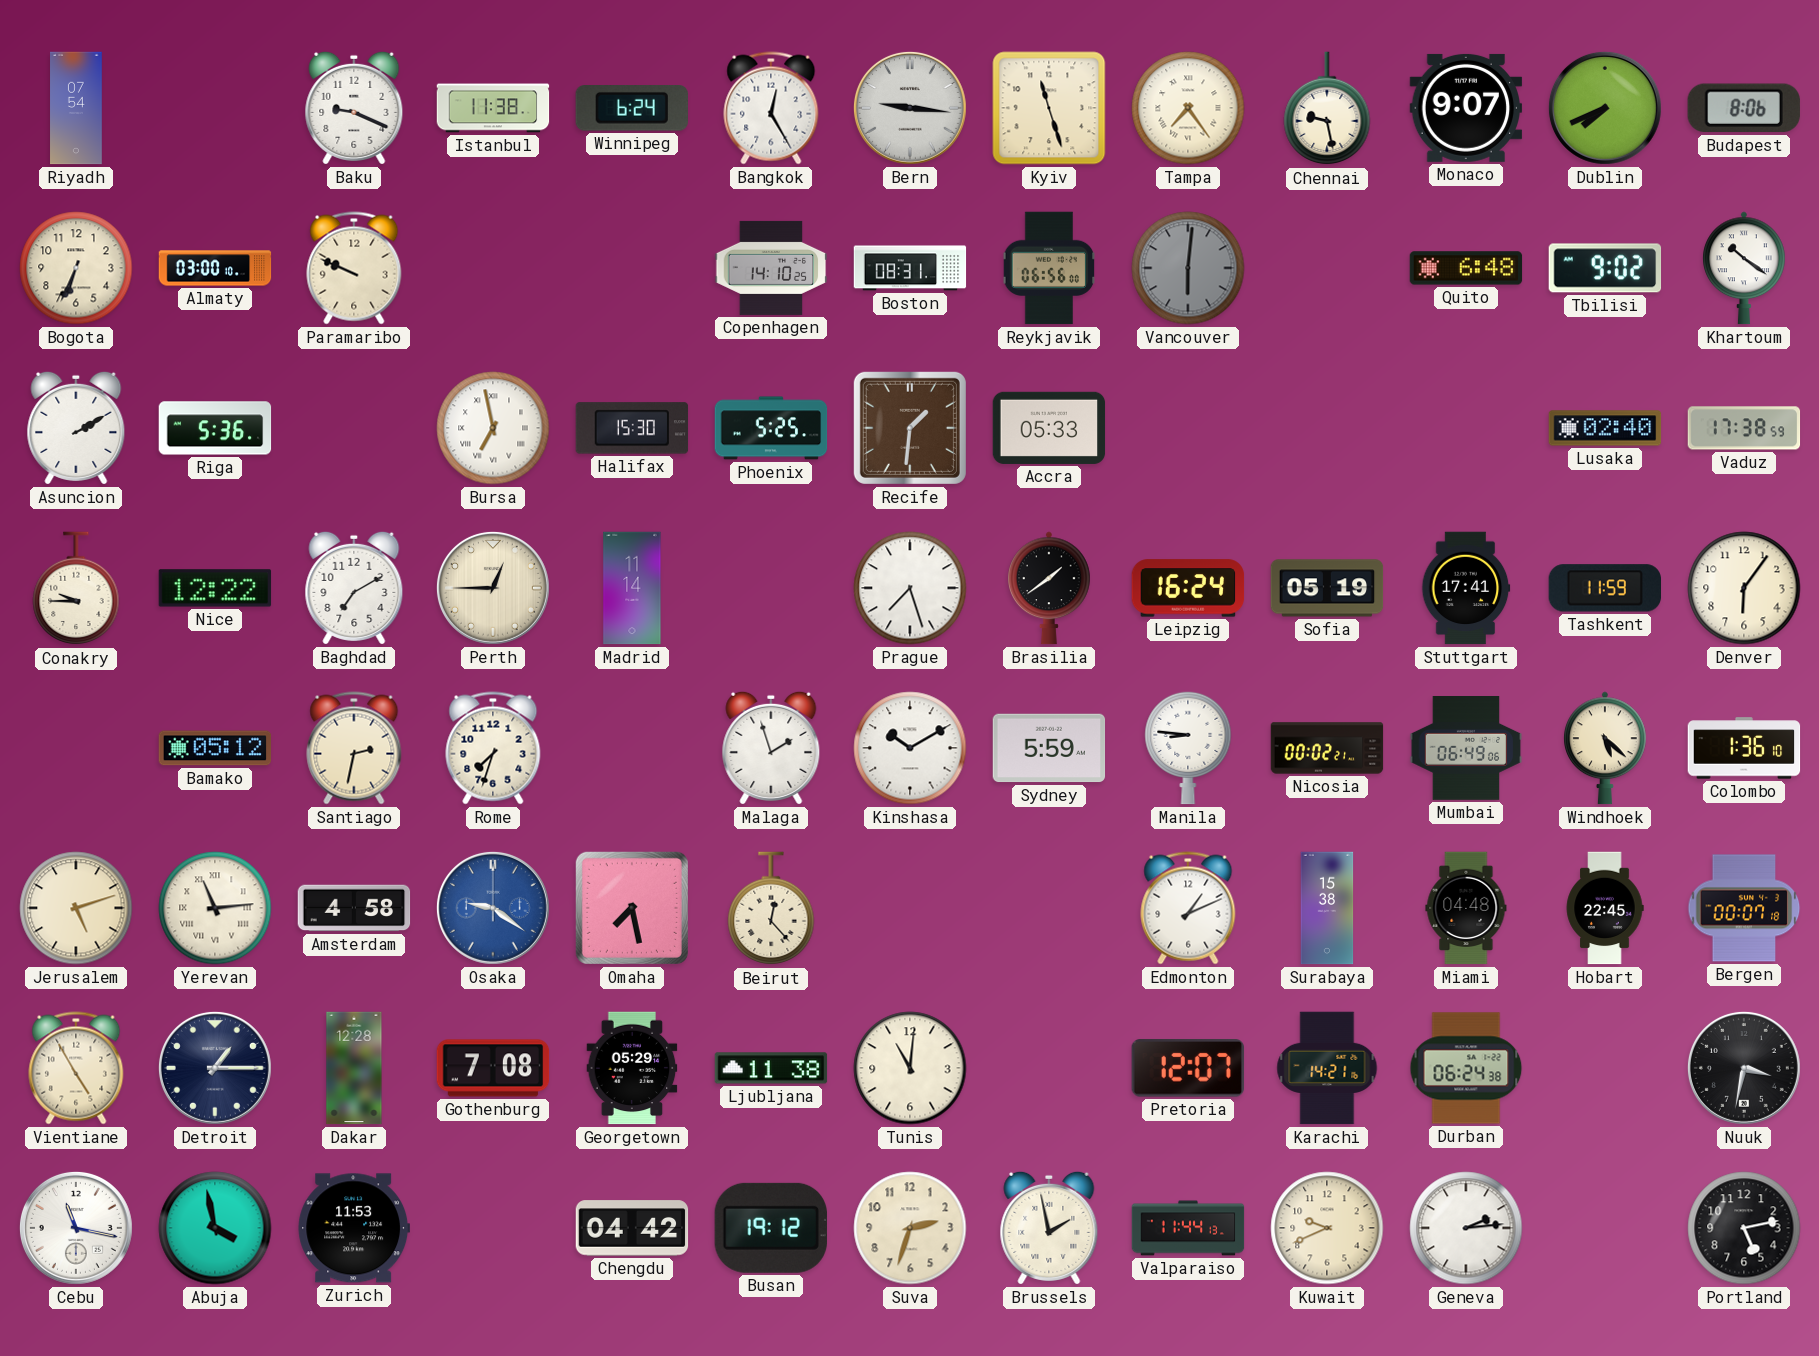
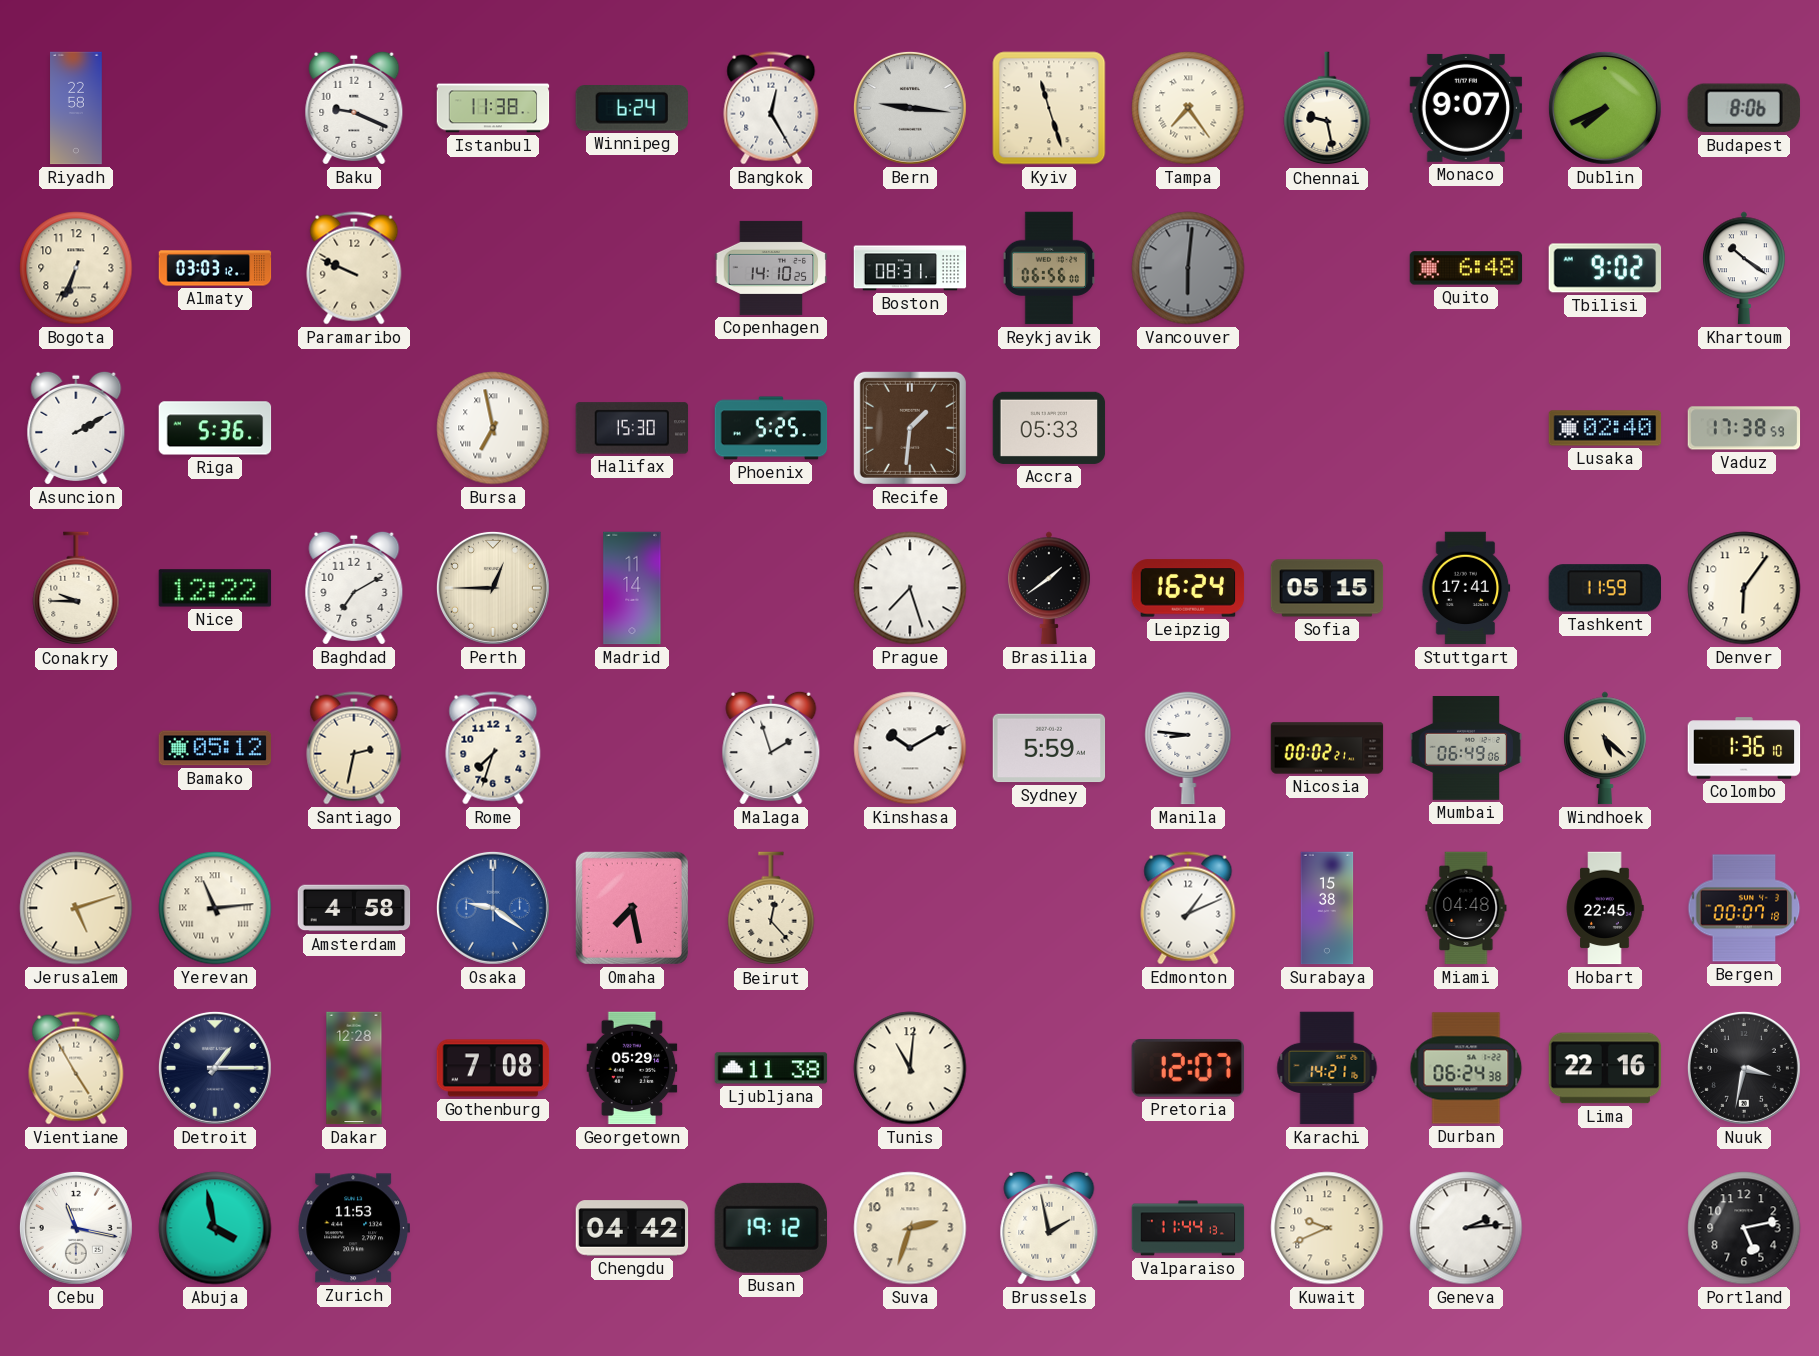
Riyadh: 07:54 -> 22:58
Almaty: 03:00 -> 03:03
Sofia: 05:19 -> 05:15
Lima: none -> 22:16
